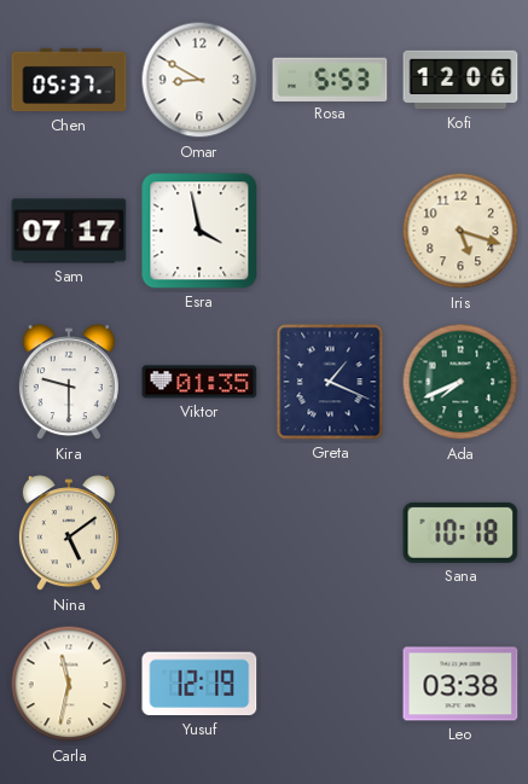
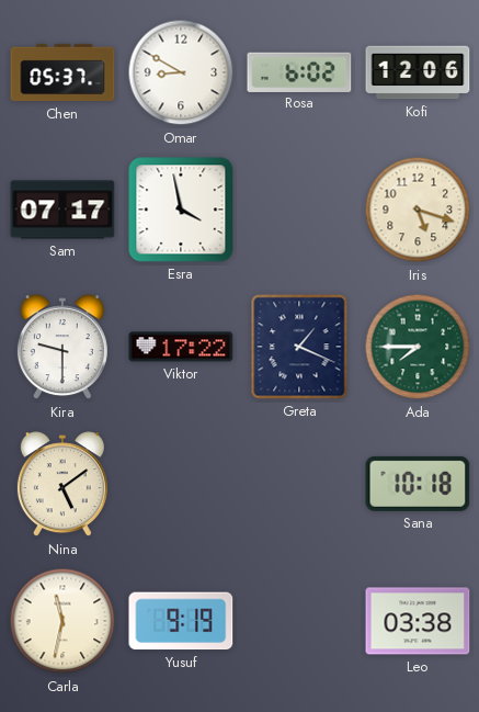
Rosa: 5:53 -> 6:02
Viktor: 01:35 -> 17:22
Ada: 7:41 -> 7:45
Yusuf: 12:19 -> 9:19
